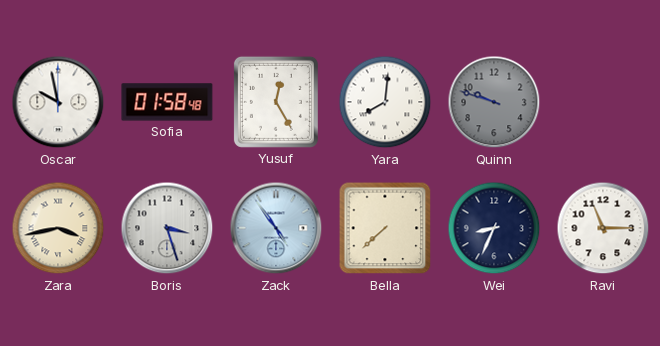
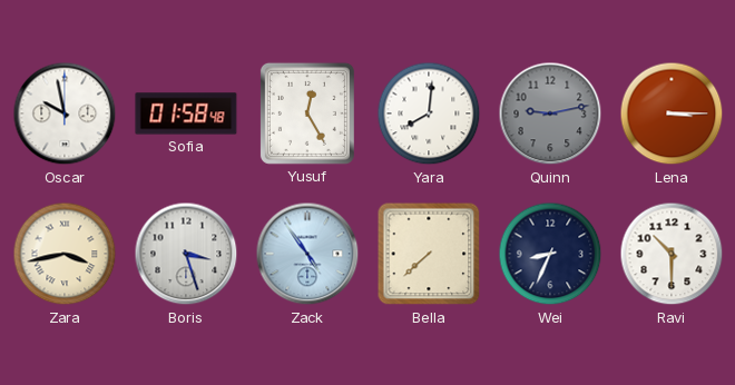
Quinn: 9:48 -> 9:13
Lena: none -> 3:15
Ravi: 11:15 -> 10:30
